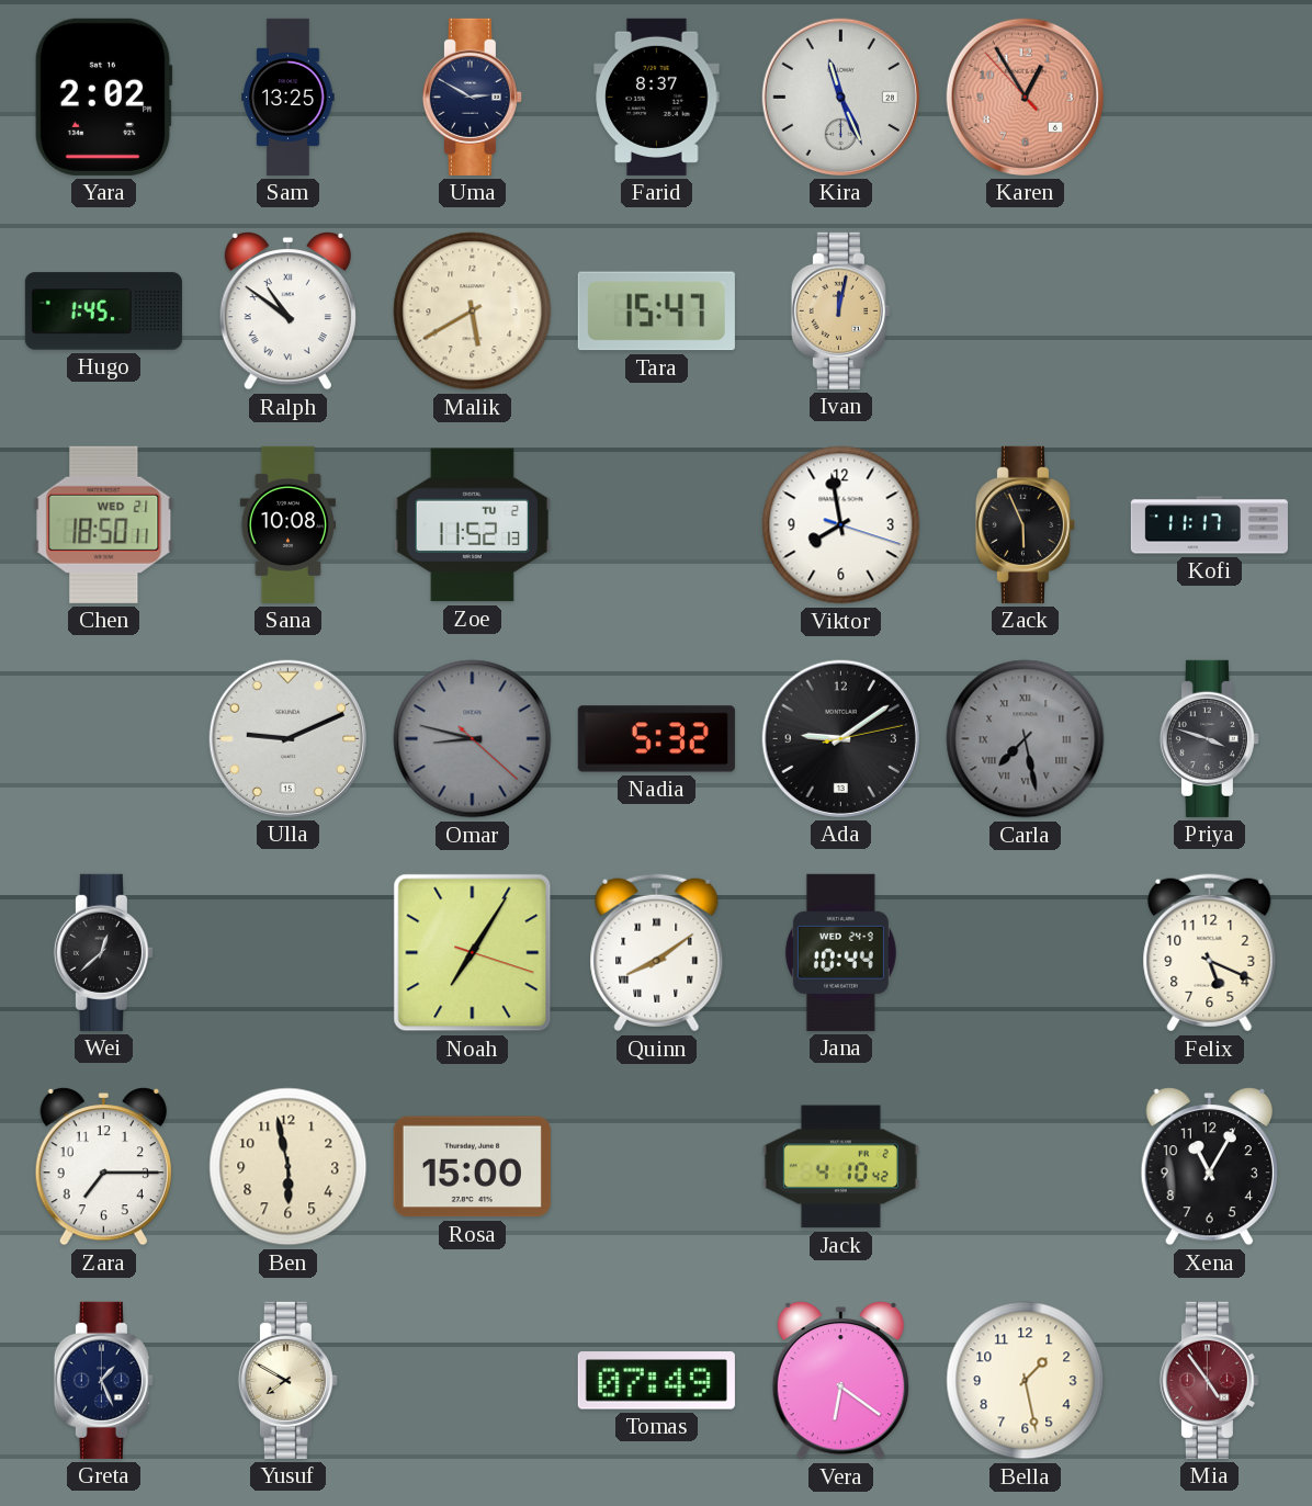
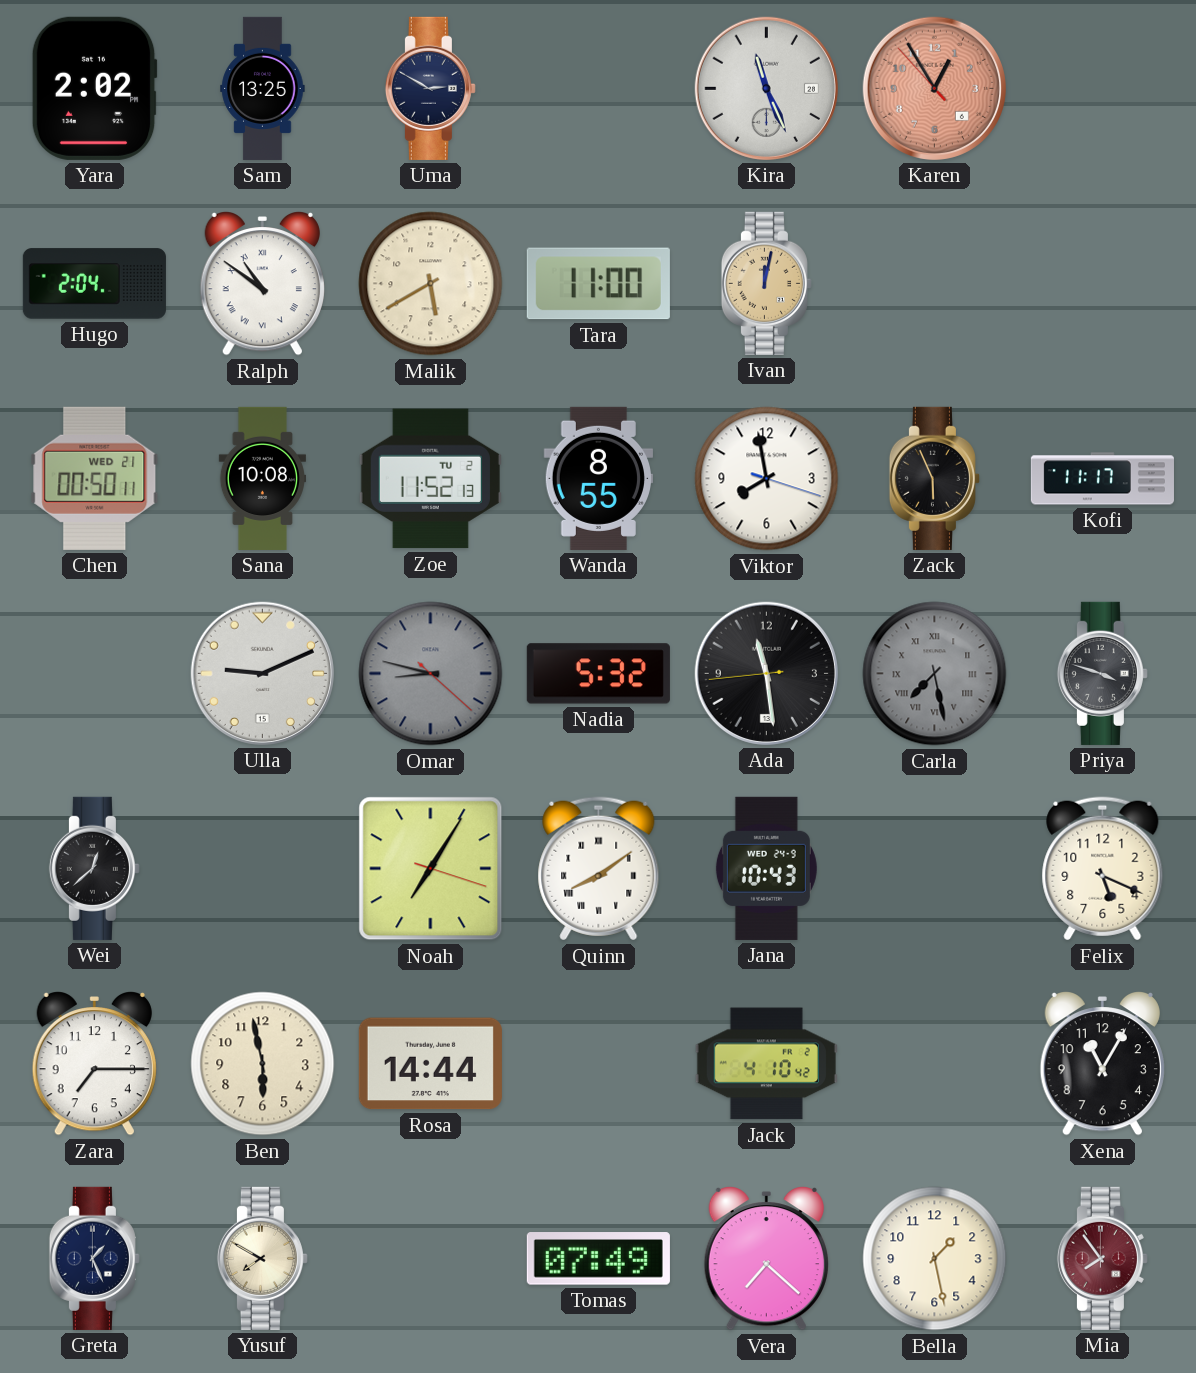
Farid: 8:37 -> none
Hugo: 1:45 -> 2:04
Tara: 15:47 -> 11:00
Chen: 18:50 -> 00:50
Wanda: none -> 8:55
Ada: 9:09 -> 11:28
Jana: 10:44 -> 10:43
Rosa: 15:00 -> 14:44
Vera: 6:21 -> 7:22
Mia: 4:54 -> 7:54
